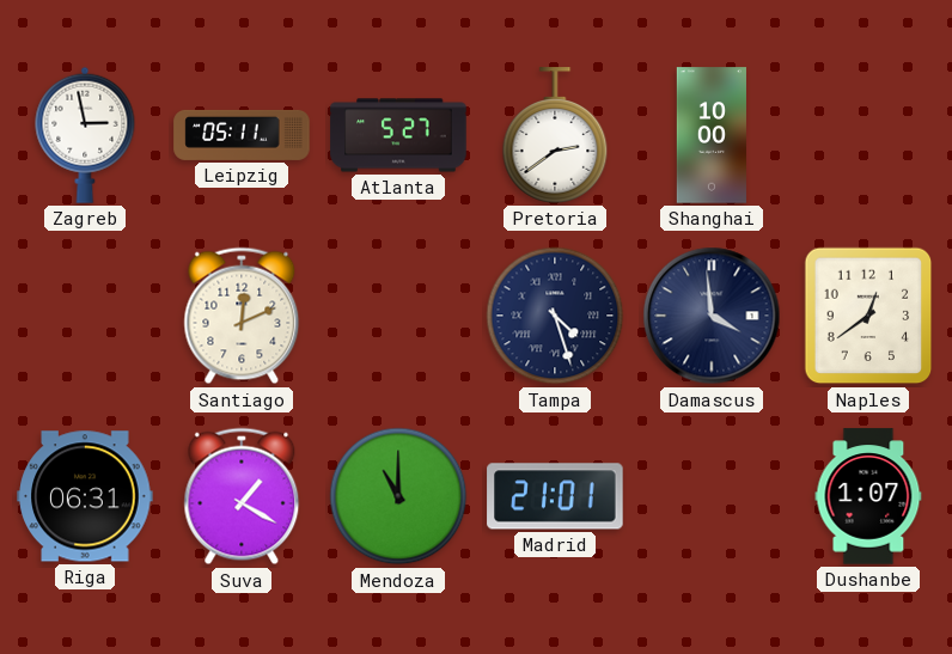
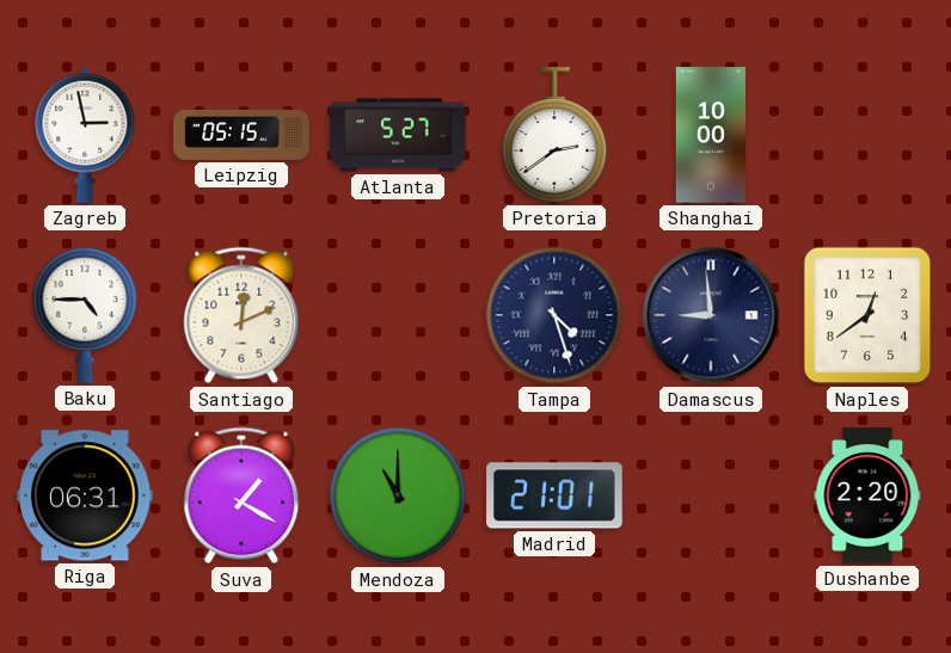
Leipzig: 05:11 -> 05:15
Baku: none -> 4:45
Damascus: 3:59 -> 8:59
Dushanbe: 1:07 -> 2:20
